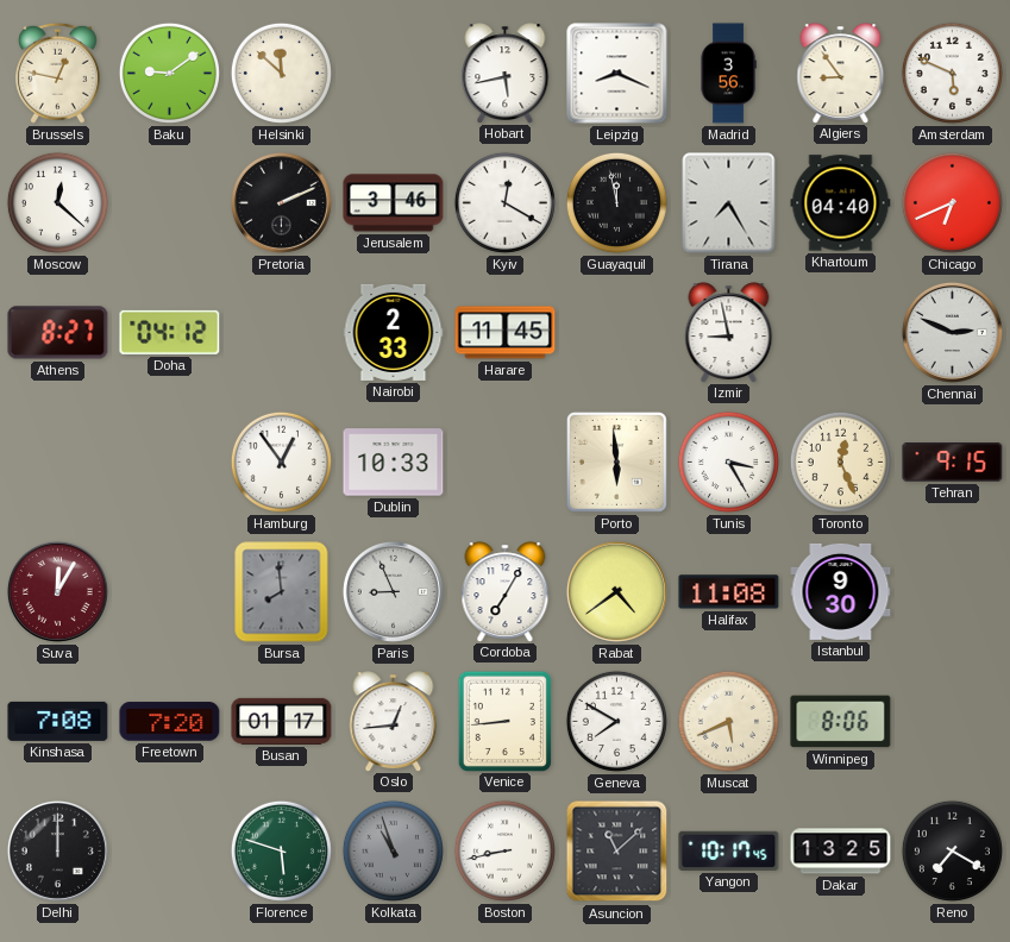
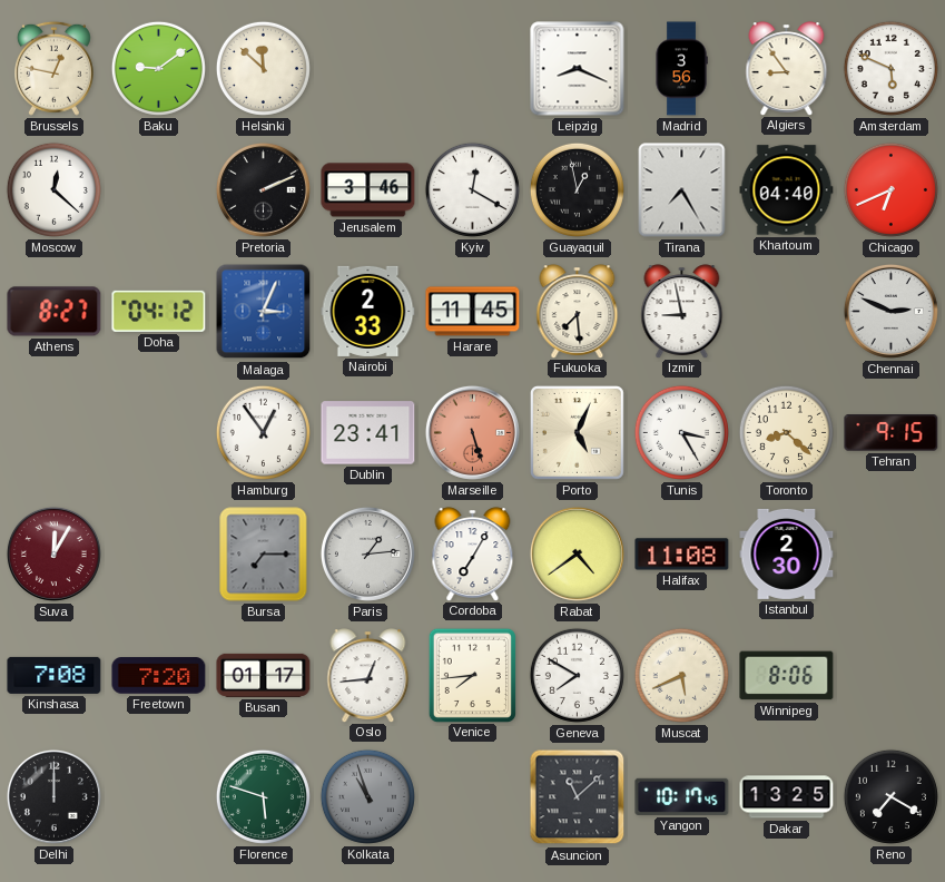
Hobart: 5:43 -> none
Guayaquil: 11:58 -> 12:58
Malaga: none -> 3:04
Fukuoka: none -> 7:29
Dublin: 10:33 -> 23:41
Marseille: none -> 5:27
Porto: 5:59 -> 5:04
Toronto: 12:26 -> 8:22
Bursa: 7:59 -> 7:15
Paris: 8:56 -> 1:14
Istanbul: 9:30 -> 2:30
Venice: 8:44 -> 7:44
Boston: 8:43 -> none
